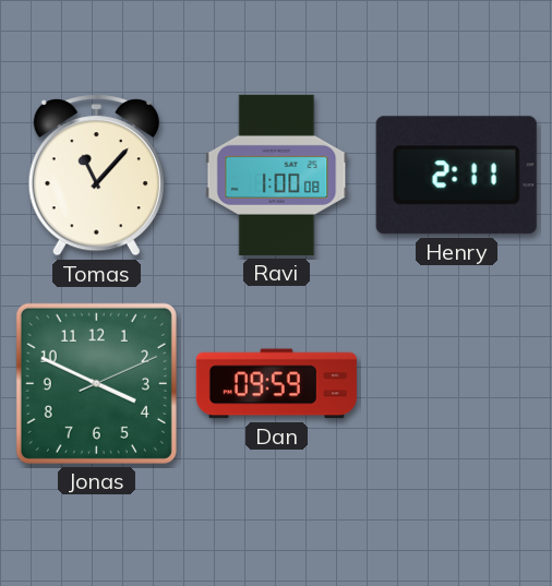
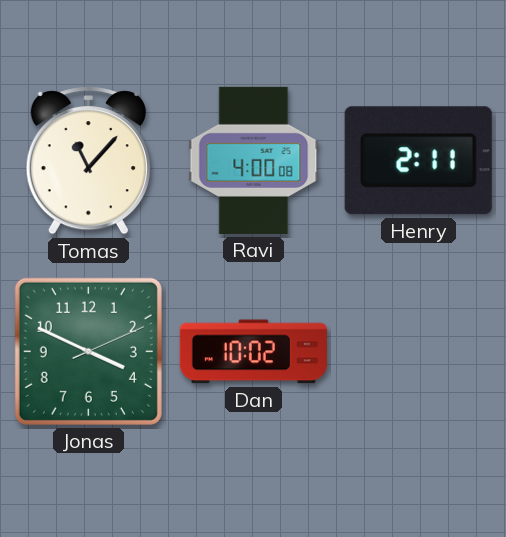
Ravi: 1:00 -> 4:00
Dan: 09:59 -> 10:02
